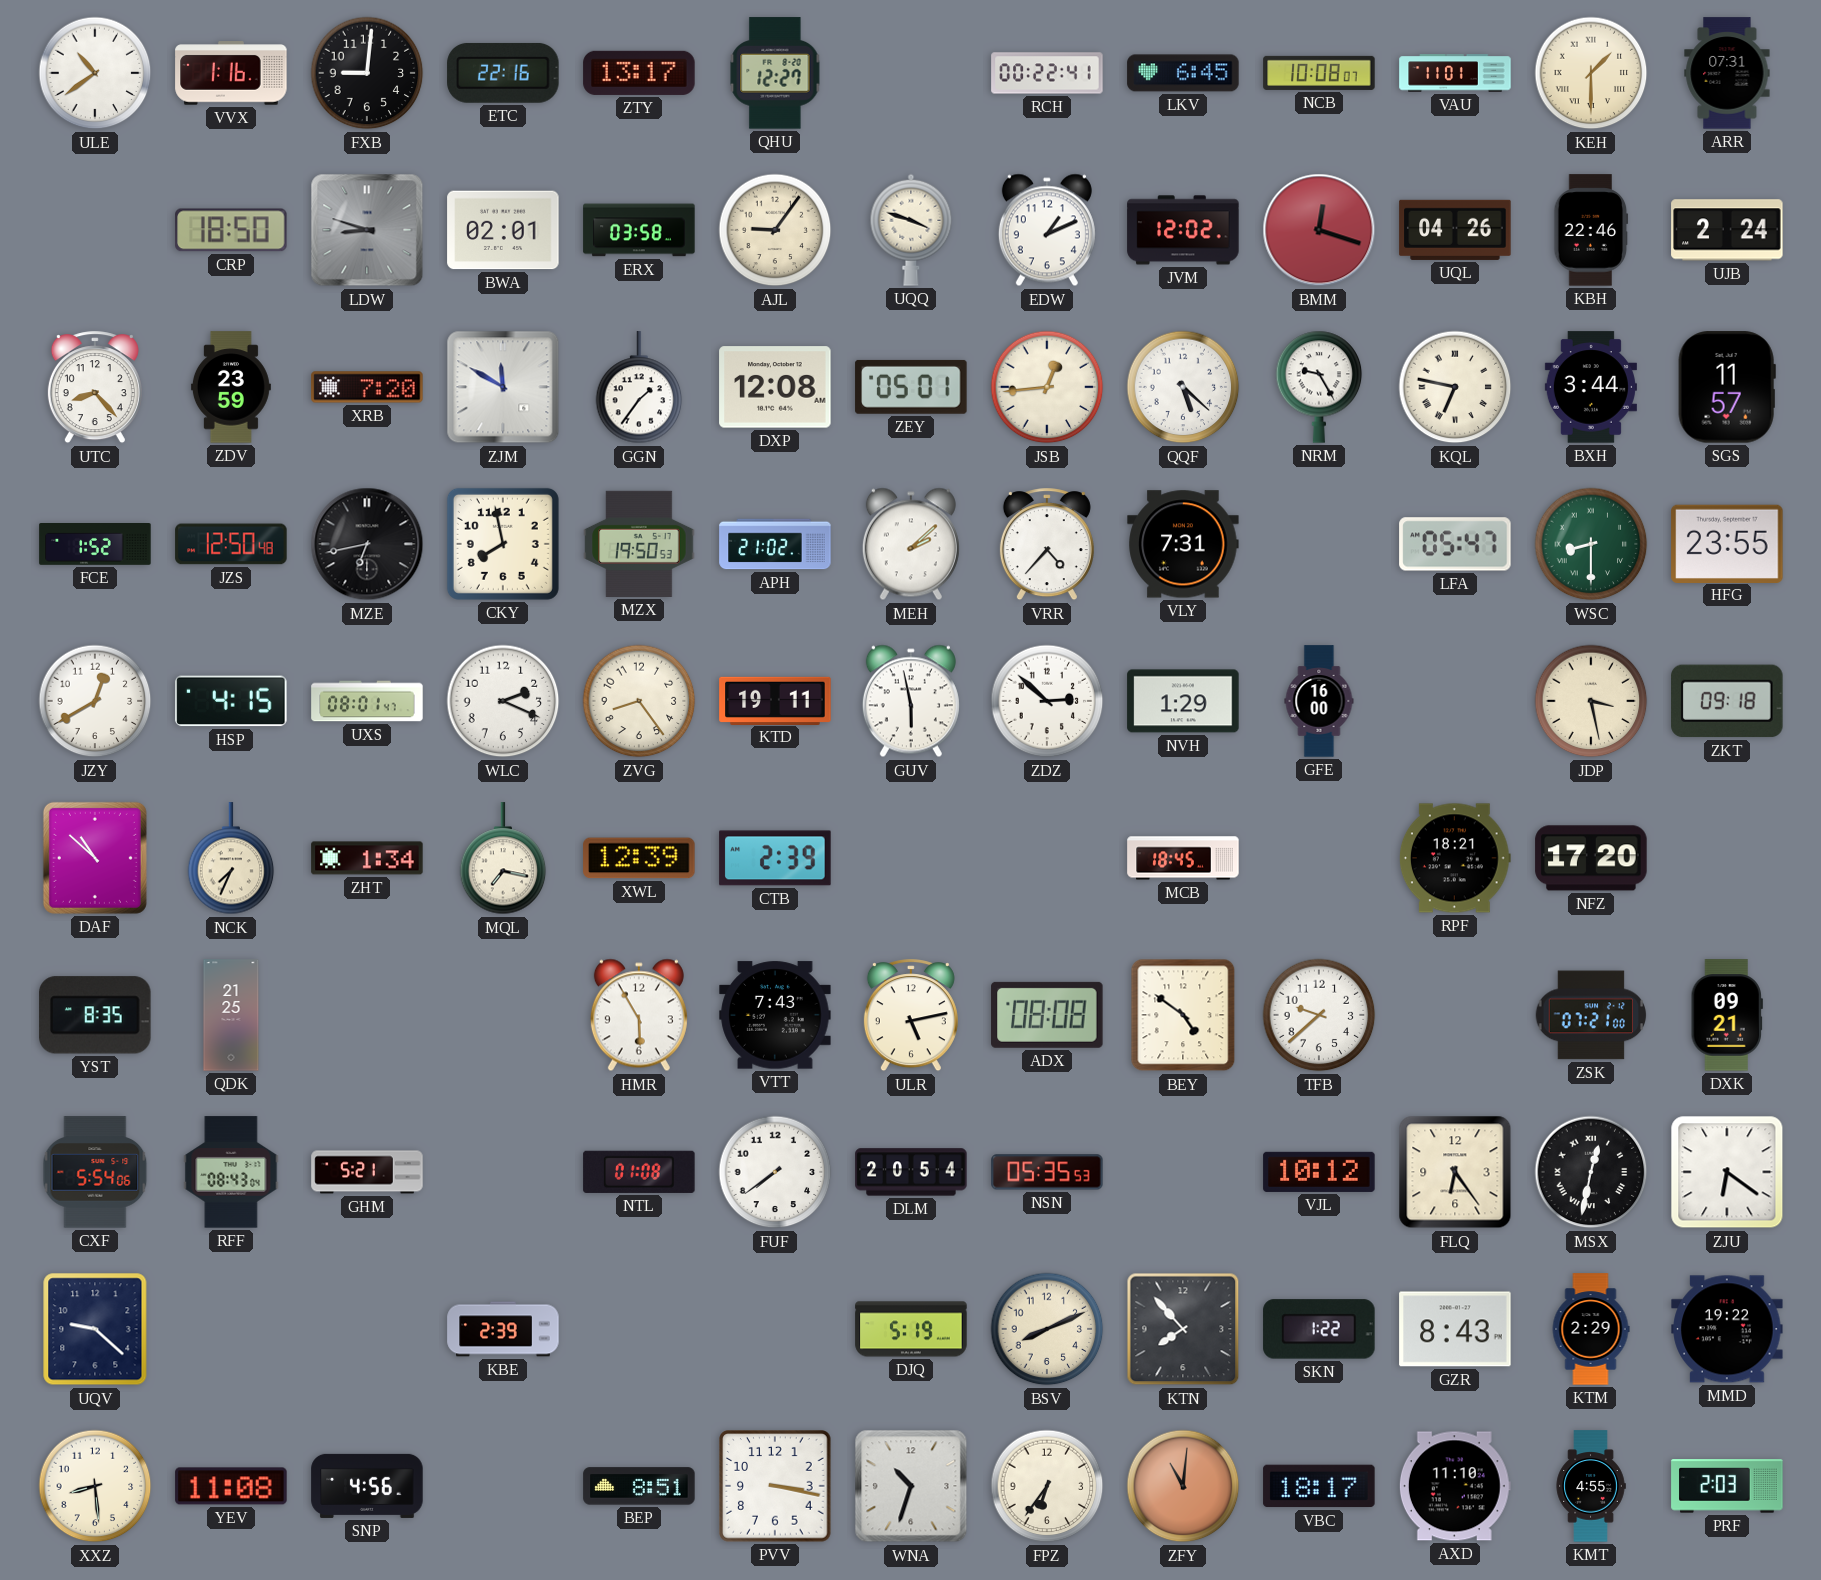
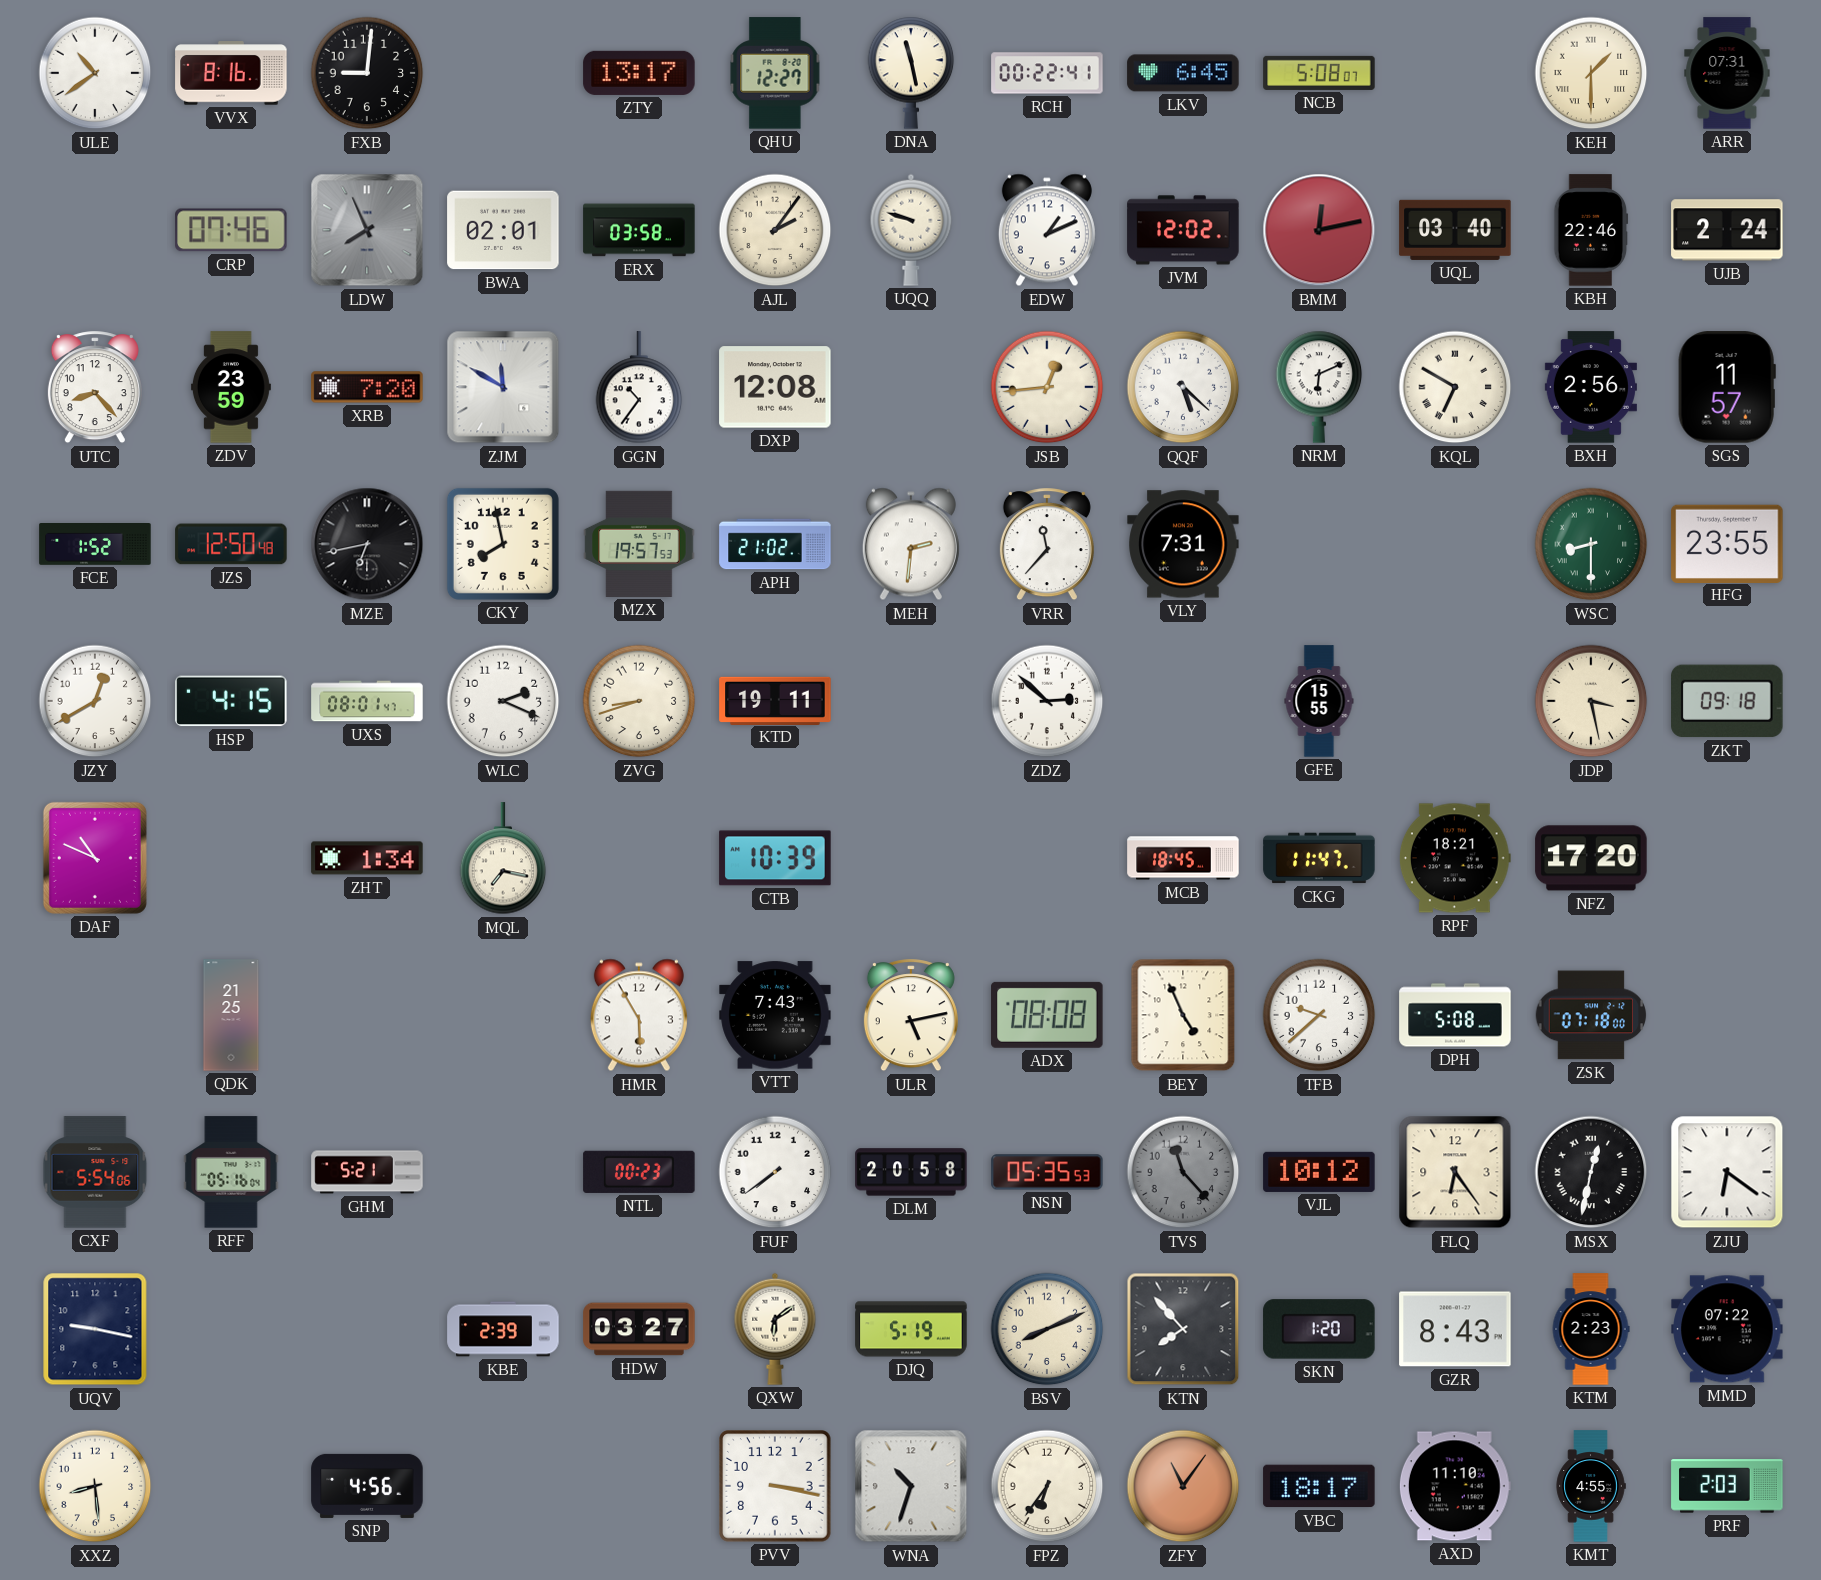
VVX: 1:16 -> 8:16
ETC: 22:16 -> none
DNA: none -> 11:28
NCB: 10:08 -> 5:08
VAU: 11:01 -> none
CRP: 18:50 -> 07:46
LDW: 8:48 -> 7:56
AJL: 9:06 -> 2:06
UQQ: 3:48 -> 9:48
BMM: 12:18 -> 12:13
UQL: 04:26 -> 03:40
GGN: 1:36 -> 10:36
ZEY: 05:01 -> none
NRM: 9:25 -> 6:11
KQL: 6:47 -> 6:50
BXH: 3:44 -> 2:56
MZX: 19:50 -> 19:57
MEH: 2:08 -> 2:31
VRR: 4:37 -> 11:37
LFA: 05:47 -> none
ZVG: 8:24 -> 8:42
GUV: 5:58 -> none
NVH: 1:29 -> none
GFE: 16:00 -> 15:55
DAF: 10:52 -> 10:49
NCK: 7:34 -> none
XWL: 12:39 -> none
CTB: 2:39 -> 10:39
CKG: none -> 11:47
YST: 8:35 -> none
BEY: 4:51 -> 4:56
DPH: none -> 5:08
ZSK: 07:21 -> 07:18
DXK: 09:21 -> none
RFF: 08:43 -> 05:16
NTL: 01:08 -> 00:23
DLM: 20:54 -> 20:58
TVS: none -> 11:23
UQV: 9:22 -> 9:17
HDW: none -> 03:27
QXW: none -> 6:09
SKN: 1:22 -> 1:20
KTM: 2:29 -> 2:23
MMD: 19:22 -> 07:22
YEV: 11:08 -> none
BEP: 8:51 -> none
ZFY: 11:01 -> 11:06
